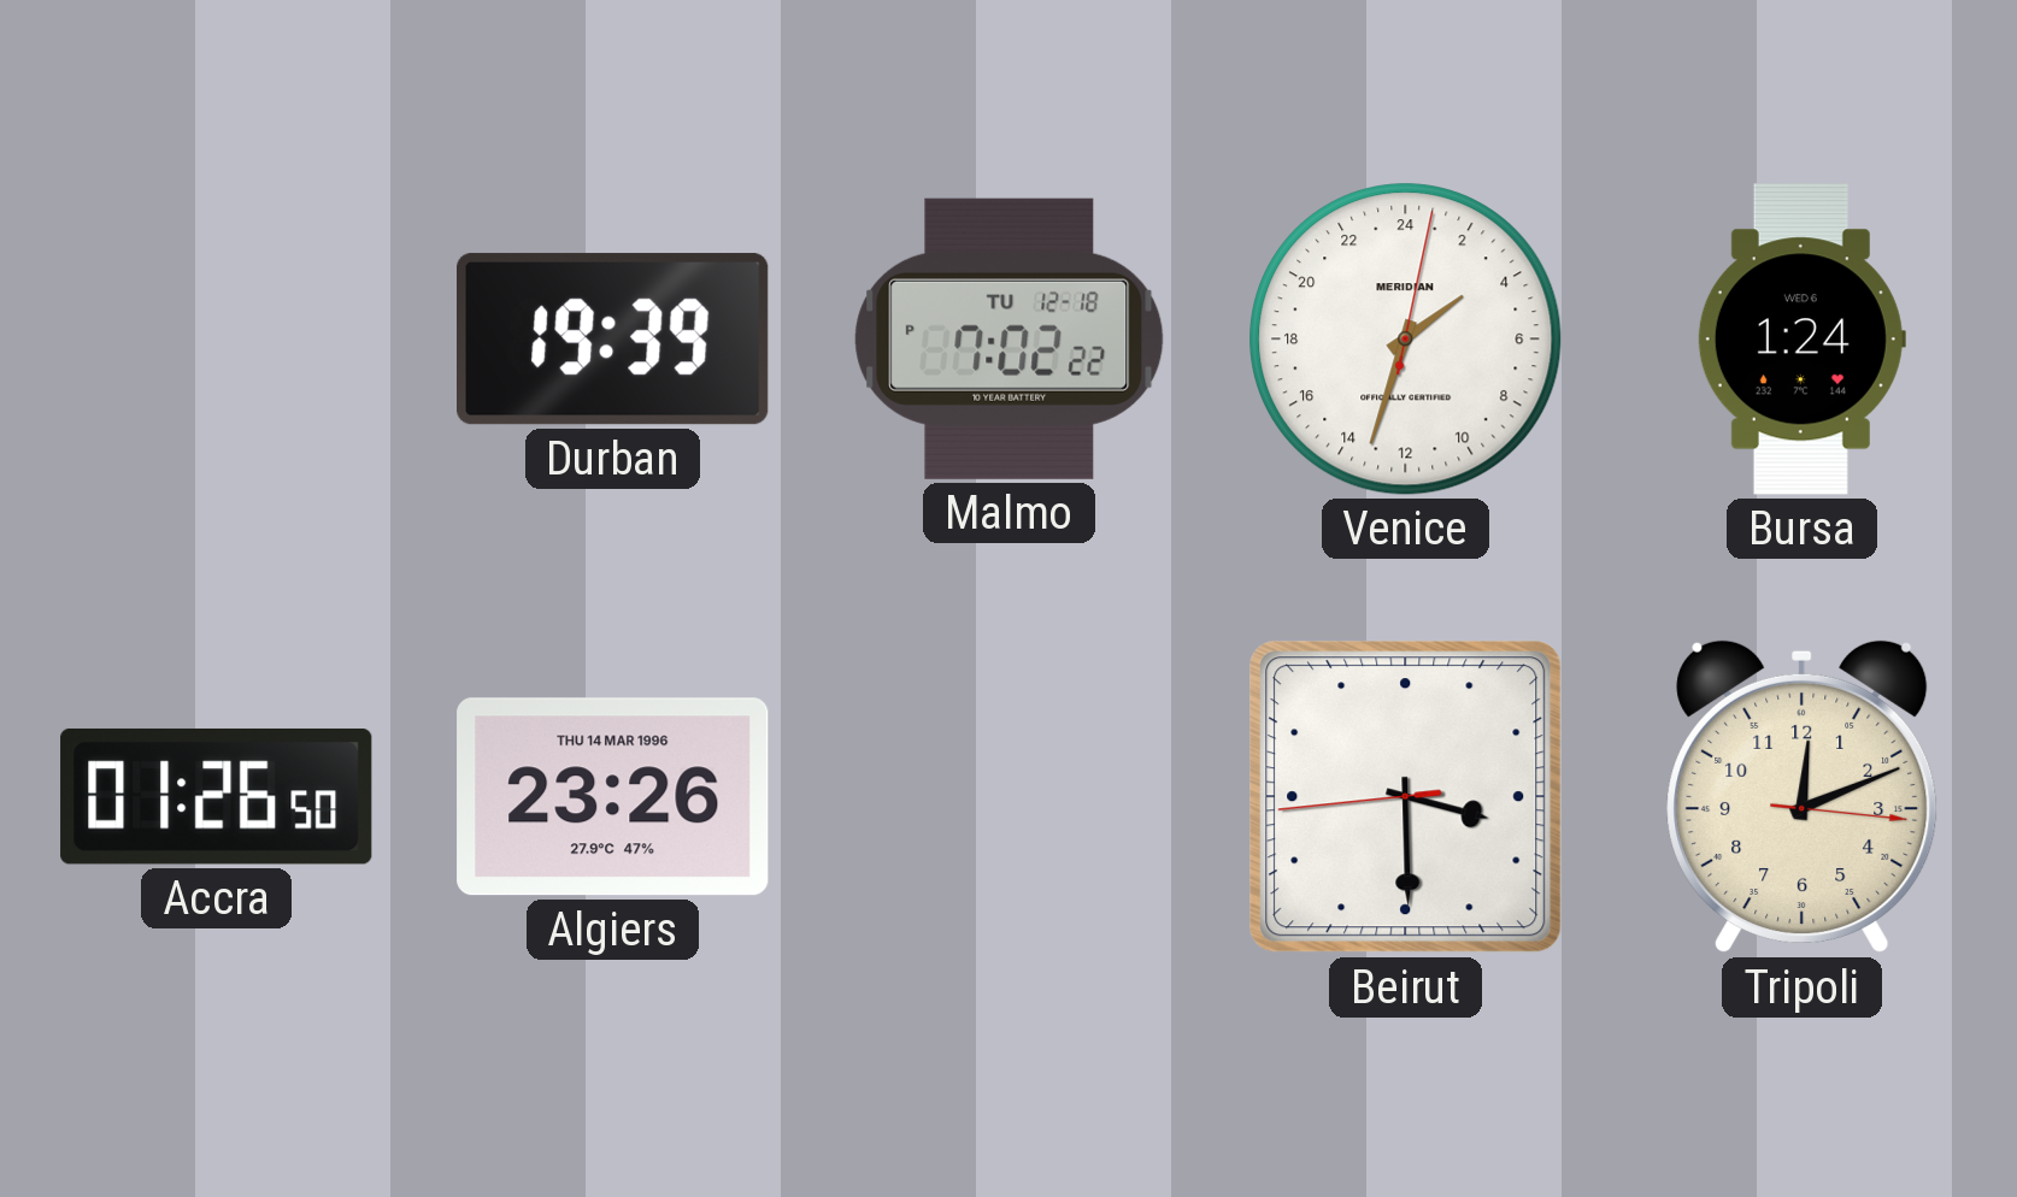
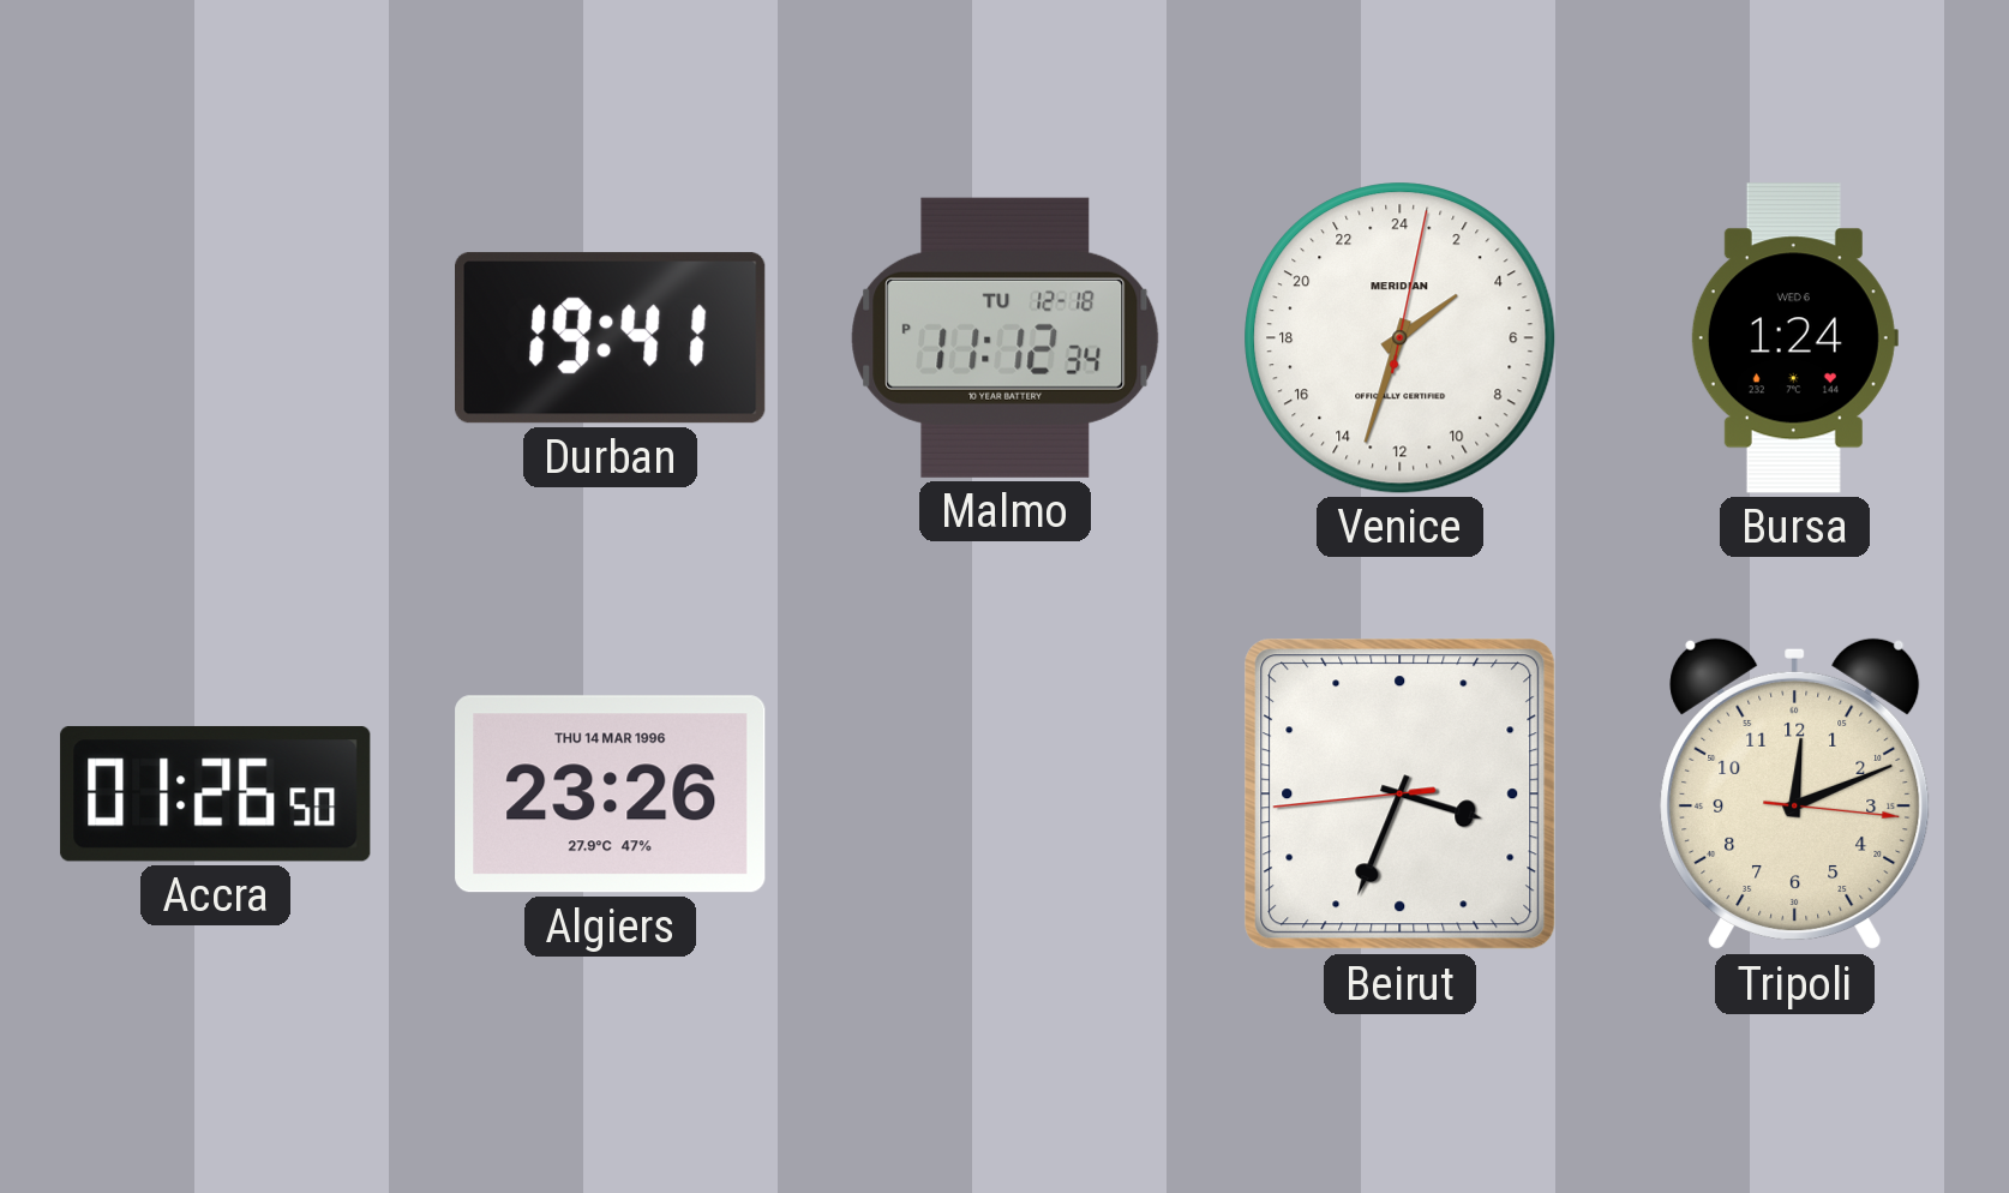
Durban: 19:39 -> 19:41
Malmo: 7:02 -> 11:12
Beirut: 3:29 -> 3:33
